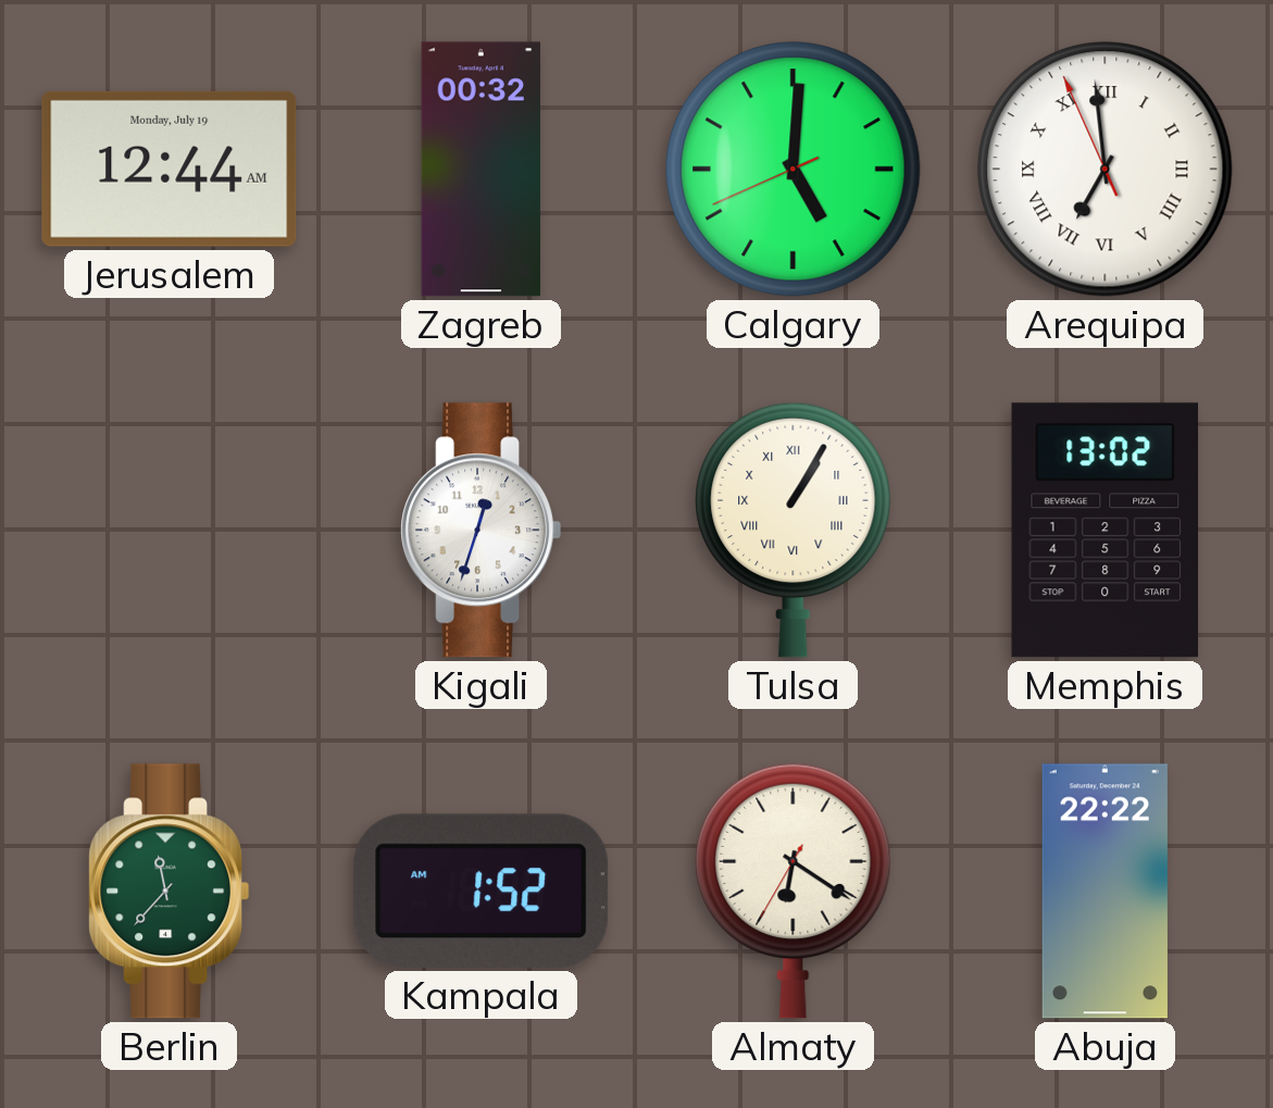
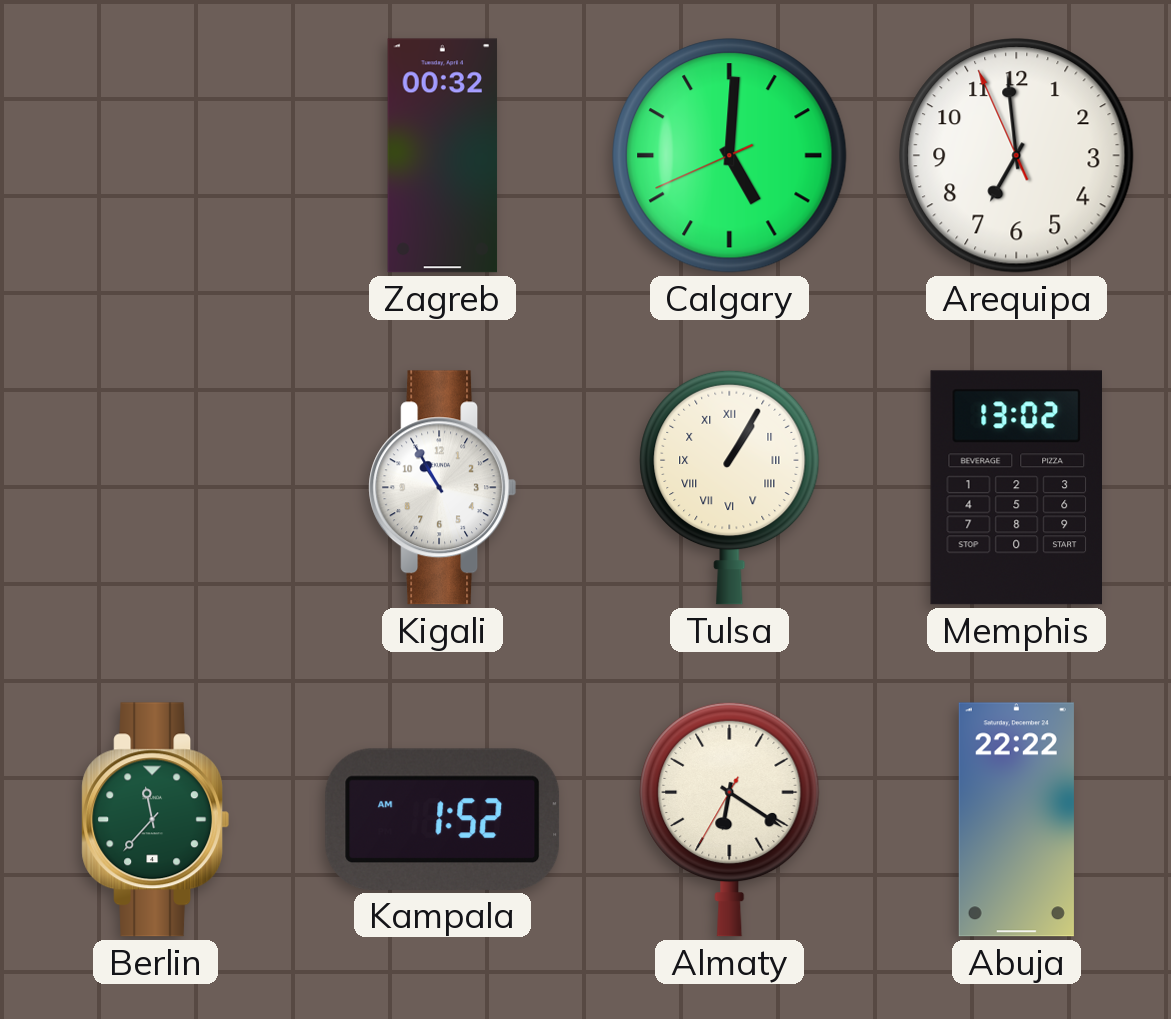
Jerusalem: 12:44 -> none
Arequipa numerals: Roman -> Arabic
Kigali: 12:33 -> 10:55
